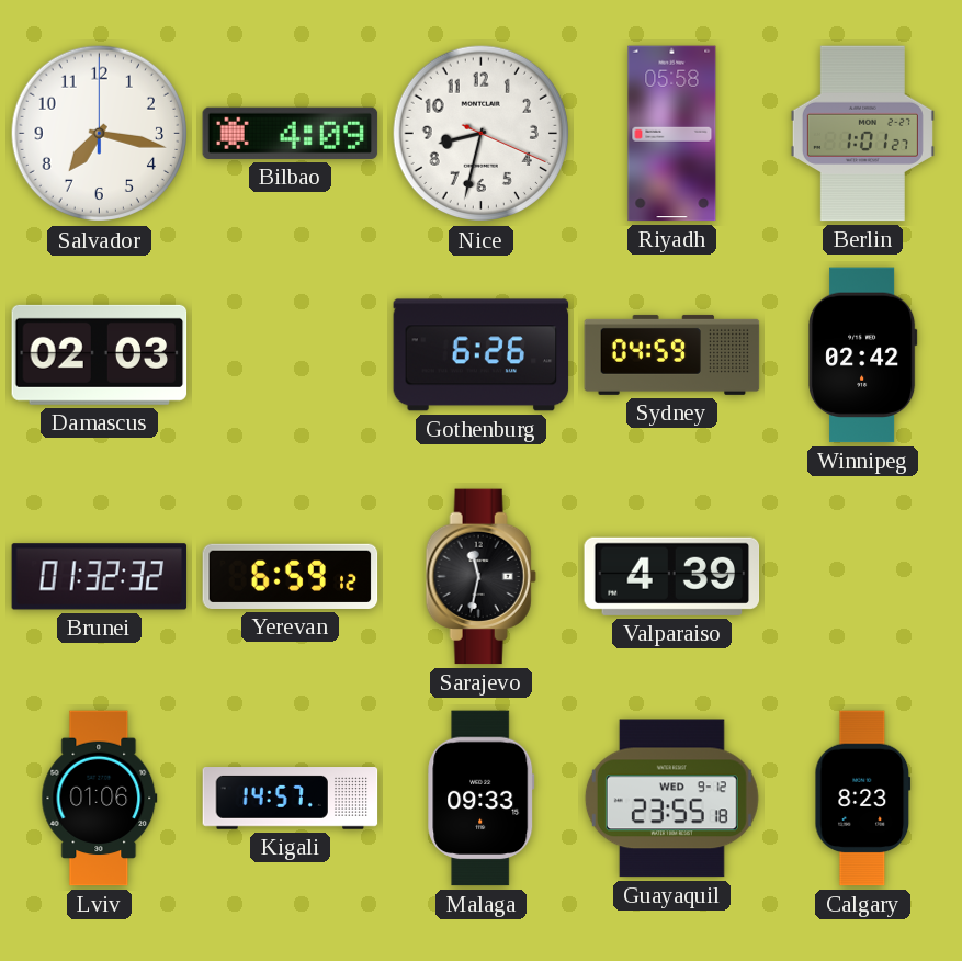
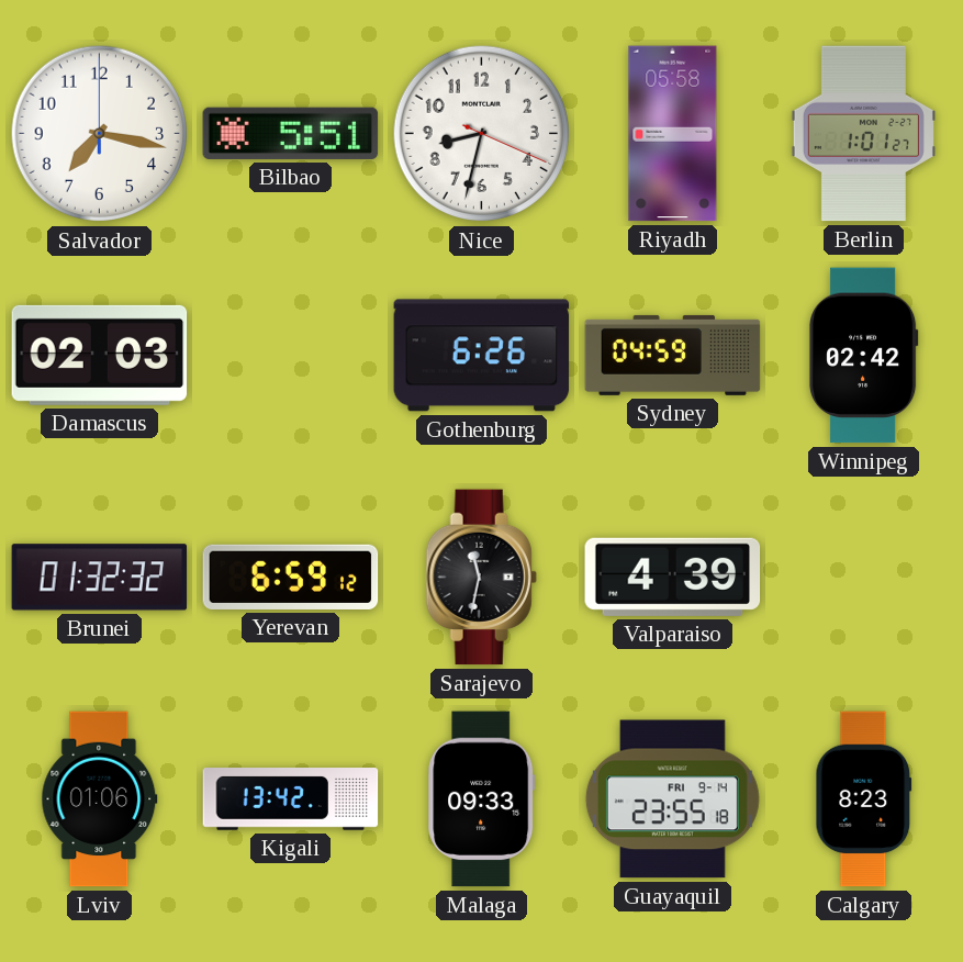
Bilbao: 4:09 -> 5:51
Kigali: 14:57 -> 13:42
Guayaquil date: WED 9-12 -> FRI 9-14
